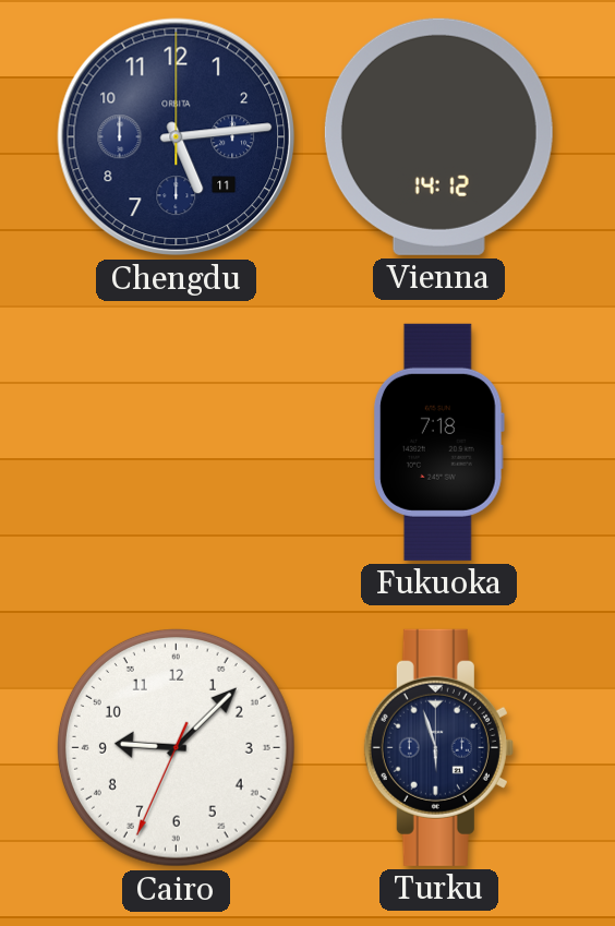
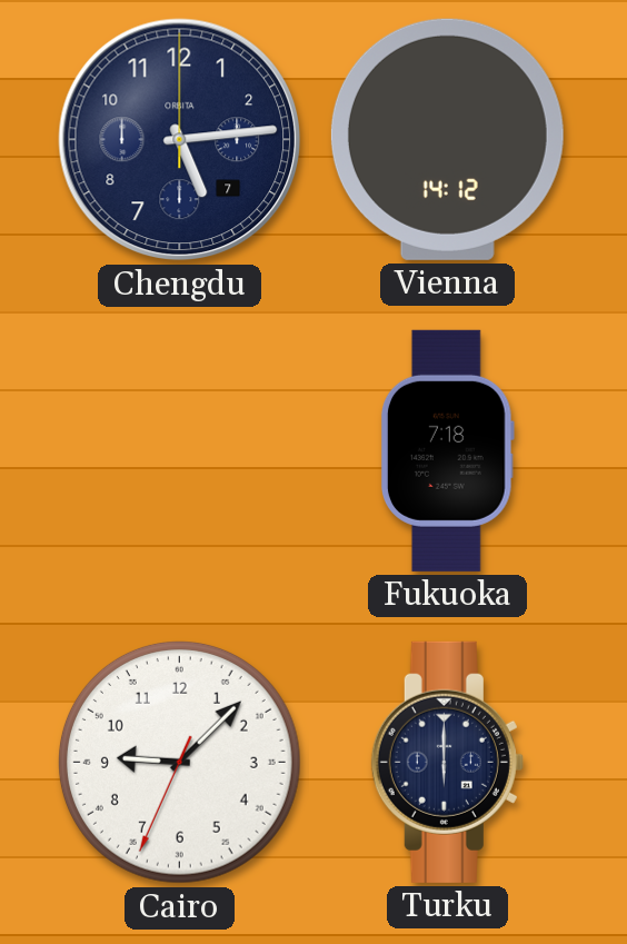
Chengdu date: 11 -> 7
Turku: 5:57 -> 6:00
